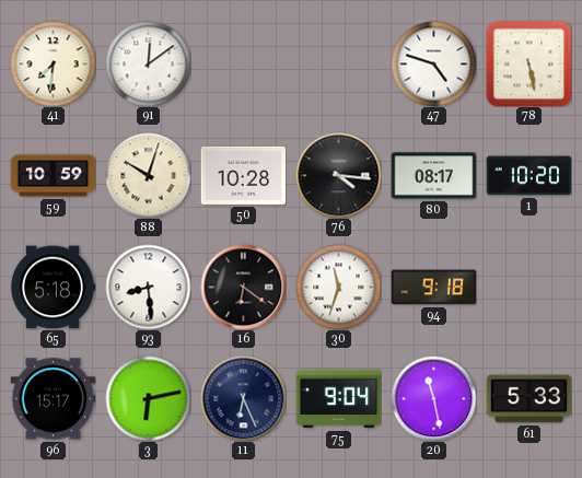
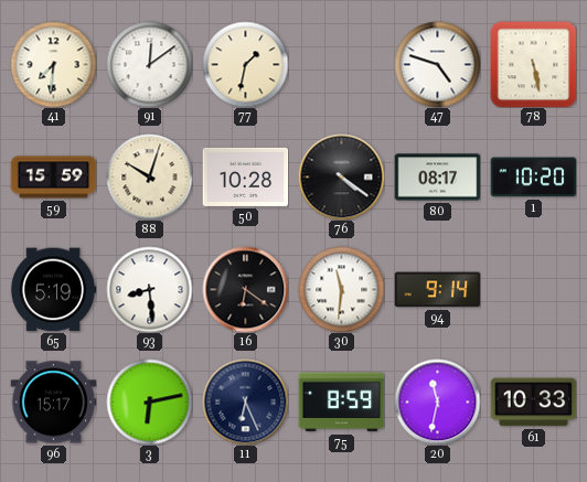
77: none -> 1:32
59: 10:59 -> 15:59
76: 4:16 -> 4:21
65: 5:18 -> 5:19
30: 11:33 -> 11:31
94: 9:18 -> 9:14
75: 9:04 -> 8:59
20: 11:28 -> 11:32
61: 5:33 -> 10:33
